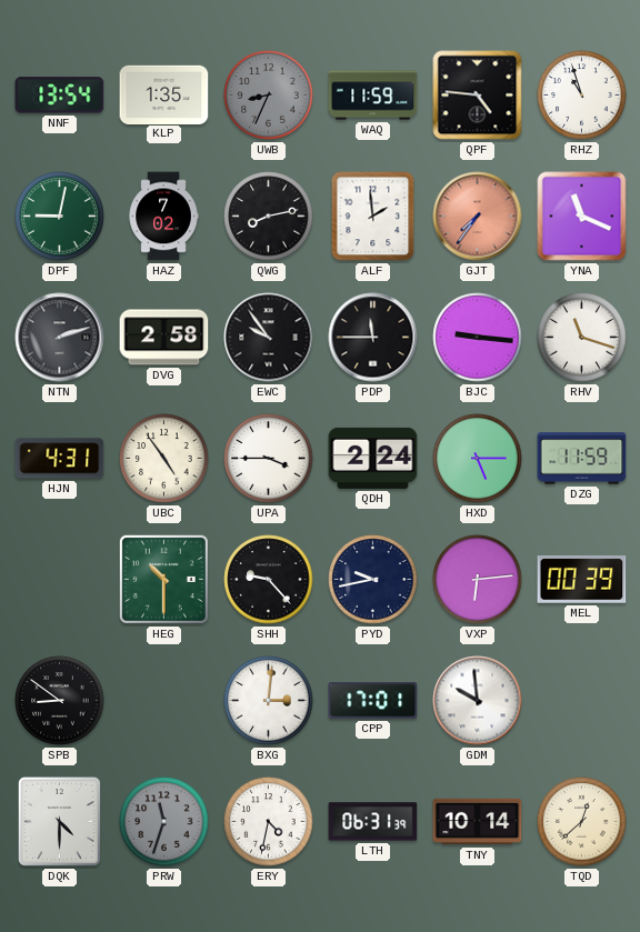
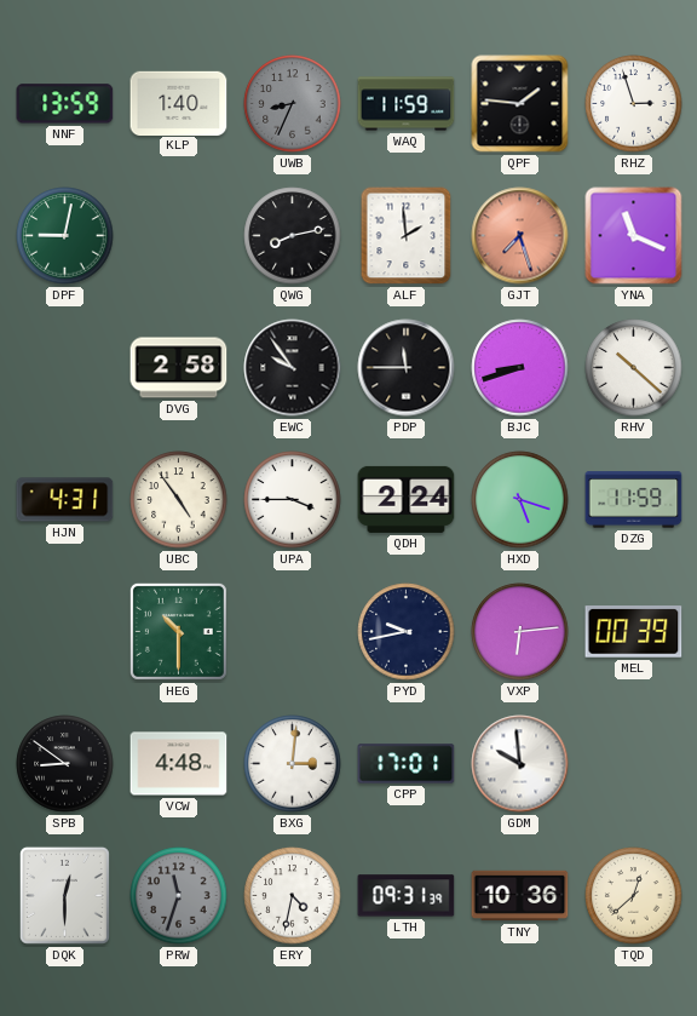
NNF: 13:54 -> 13:59
KLP: 1:35 -> 1:40
QPF: 4:46 -> 1:46
RHZ: 10:57 -> 2:57
HAZ: 7:02 -> none
GJT: 7:36 -> 7:27
NTN: 2:12 -> none
BJC: 9:16 -> 8:42
RHV: 11:18 -> 10:22
HXD: 5:15 -> 5:18
SHH: 9:23 -> none
VCW: none -> 4:48
DQK: 4:30 -> 12:30
LTH: 06:31 -> 09:31
TNY: 10:14 -> 10:36
